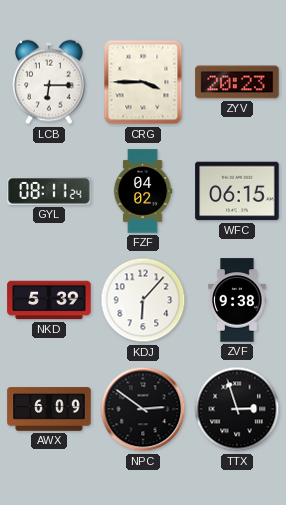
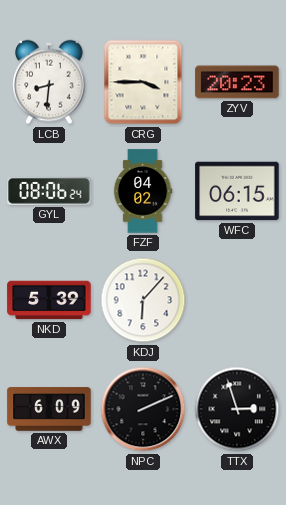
LCB: 6:15 -> 8:31
GYL: 08:11 -> 08:06
ZVF: 9:38 -> none
NPC: 2:51 -> 2:11
